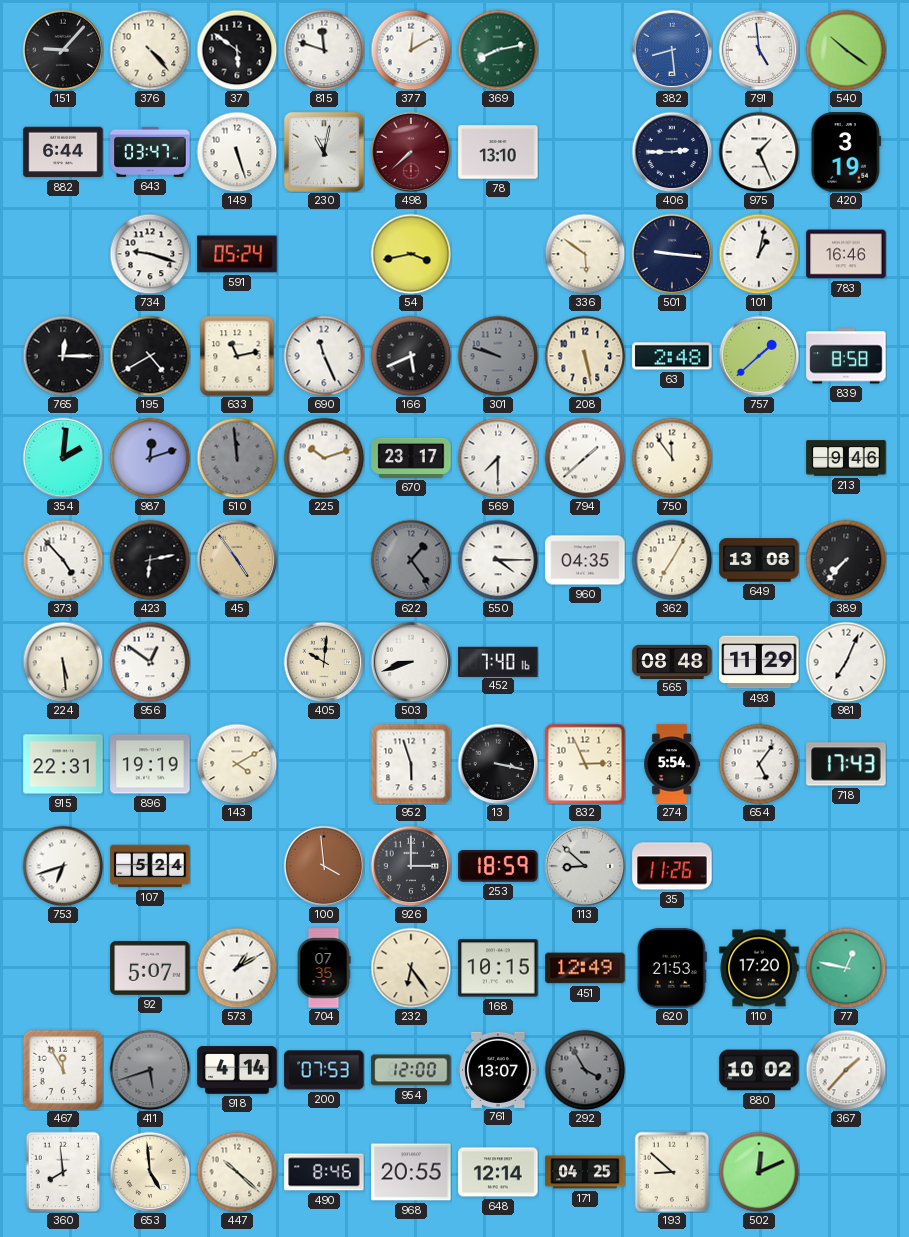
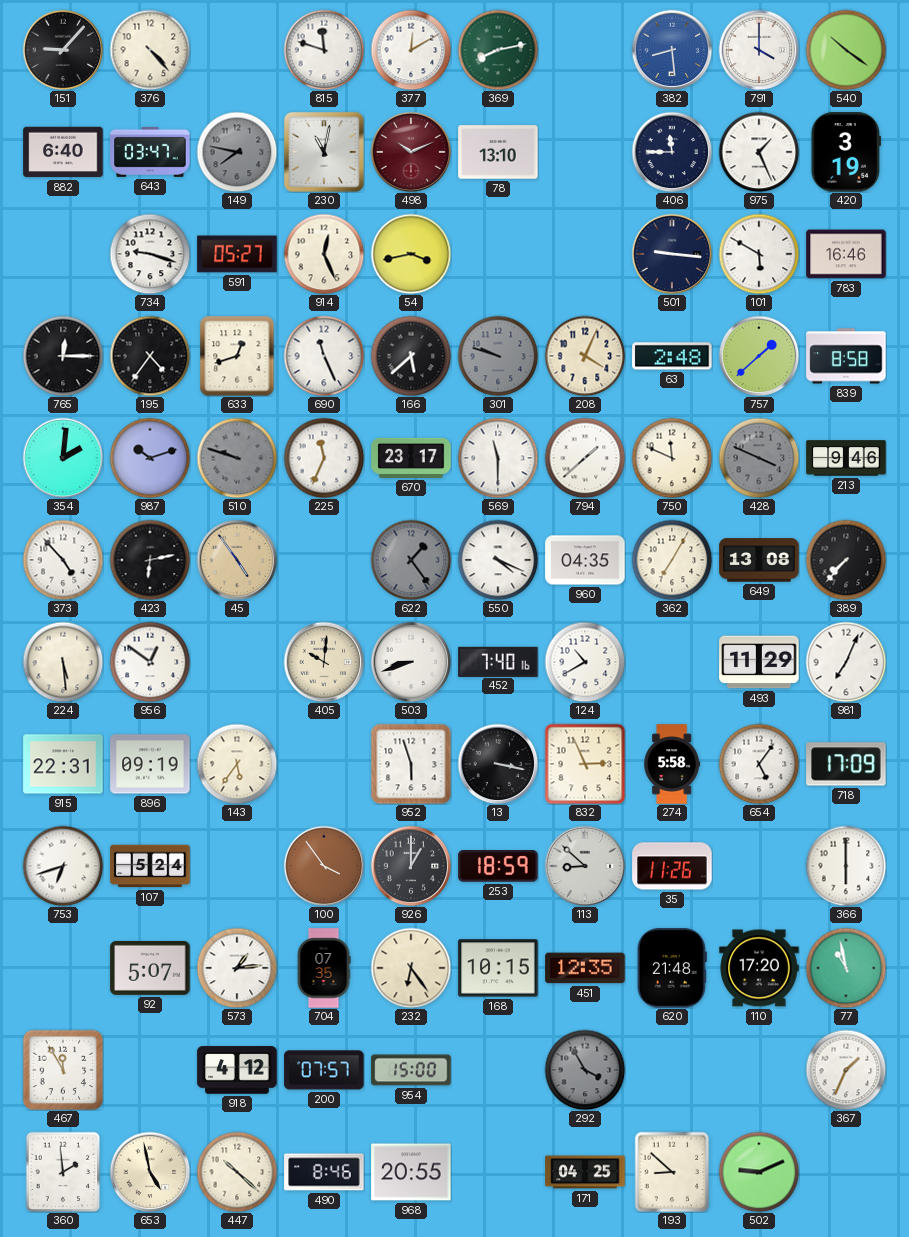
37: 5:51 -> none
791: 4:59 -> 4:00
882: 6:44 -> 6:40
149: 5:27 -> 7:47
149 dial: white -> grey
498: 7:38 -> 10:11
406: 2:45 -> 11:45
591: 05:24 -> 05:27
914: none -> 12:26
336: 5:51 -> none
101: 1:02 -> 5:50
195: 4:40 -> 4:36
633: 11:13 -> 12:42
166: 5:41 -> 5:38
208: 5:28 -> 4:04
987: 12:12 -> 10:12
510: 11:59 -> 9:48
225: 10:12 -> 11:34
569: 7:30 -> 11:30
750: 11:54 -> 11:49
428: none -> 3:49
550: 4:15 -> 4:19
124: none -> 10:40
565: 08:48 -> none
896: 19:19 -> 09:19
143: 4:10 -> 5:36
274: 5:54 -> 5:58
718: 17:43 -> 17:09
100: 3:59 -> 3:54
926: 3:00 -> 1:00
366: none -> 6:00
573: 1:10 -> 1:14
451: 12:49 -> 12:35
620: 21:53 -> 21:48
77: 12:47 -> 10:58
411: 5:42 -> none
918: 4:14 -> 4:12
200: 07:53 -> 07:57
954: 12:00 -> 15:00
761: 13:07 -> none
880: 10:02 -> none
367: 1:37 -> 1:34
360: 7:59 -> 1:59
653: 4:59 -> 4:58
648: 12:14 -> none
502: 12:11 -> 9:11
